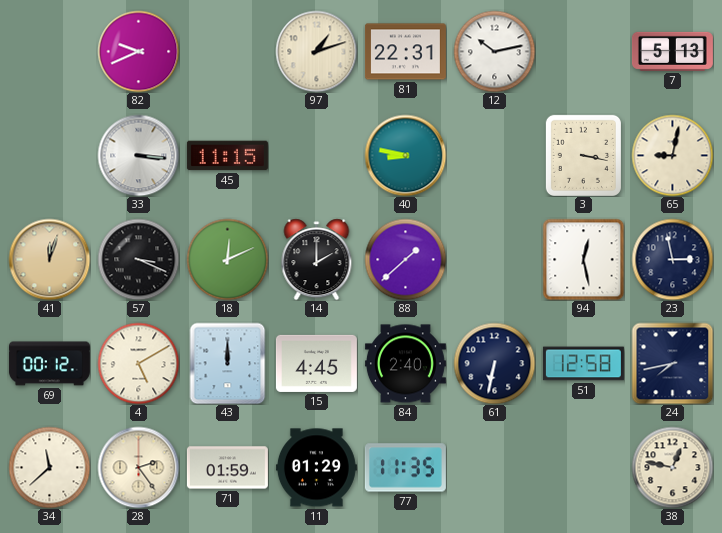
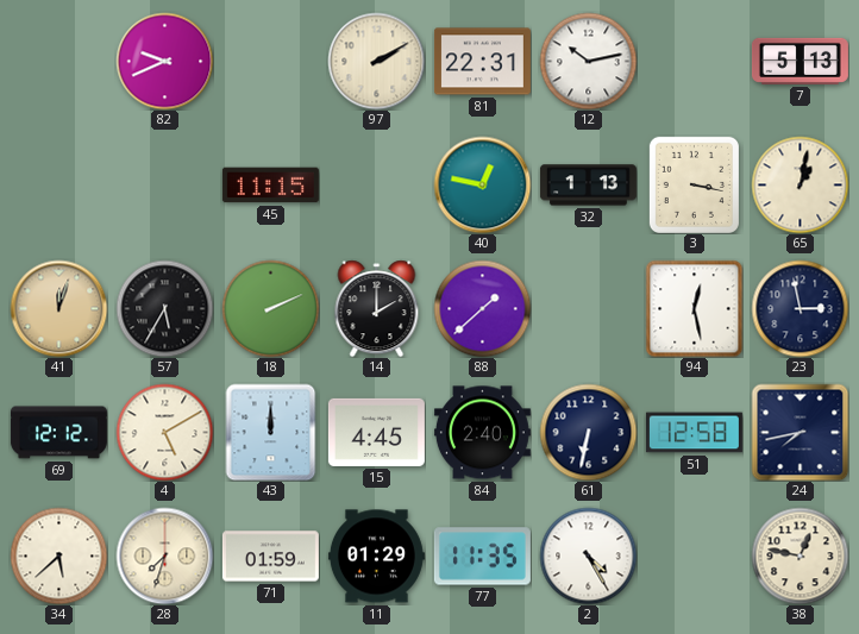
97: 1:12 -> 2:10
33: 3:16 -> none
40: 8:47 -> 12:47
32: none -> 1:13
65: 9:02 -> 1:02
57: 3:19 -> 5:35
18: 12:11 -> 2:11
69: 00:12 -> 12:12
34: 11:38 -> 5:38
28: 2:24 -> 7:33
2: none -> 4:25
